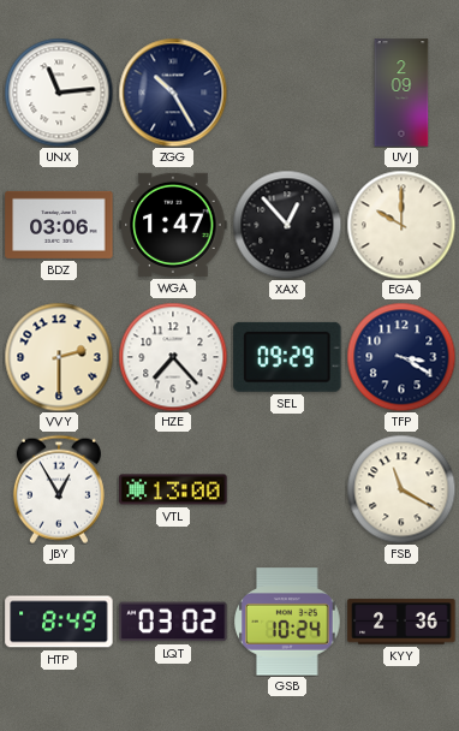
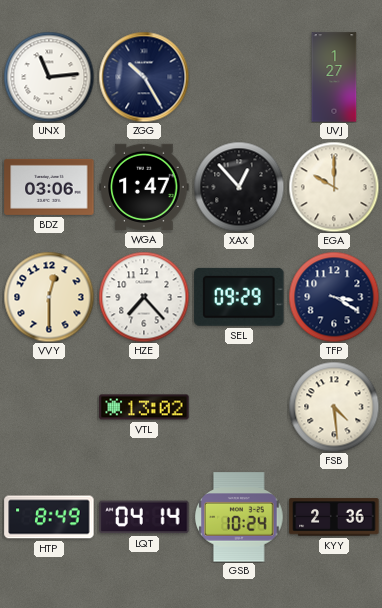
UVJ: 2:09 -> 1:27
VVY: 2:30 -> 12:30
JBY: 12:55 -> none
VTL: 13:00 -> 13:02
FSB: 11:20 -> 4:29
LQT: 03:02 -> 04:14
